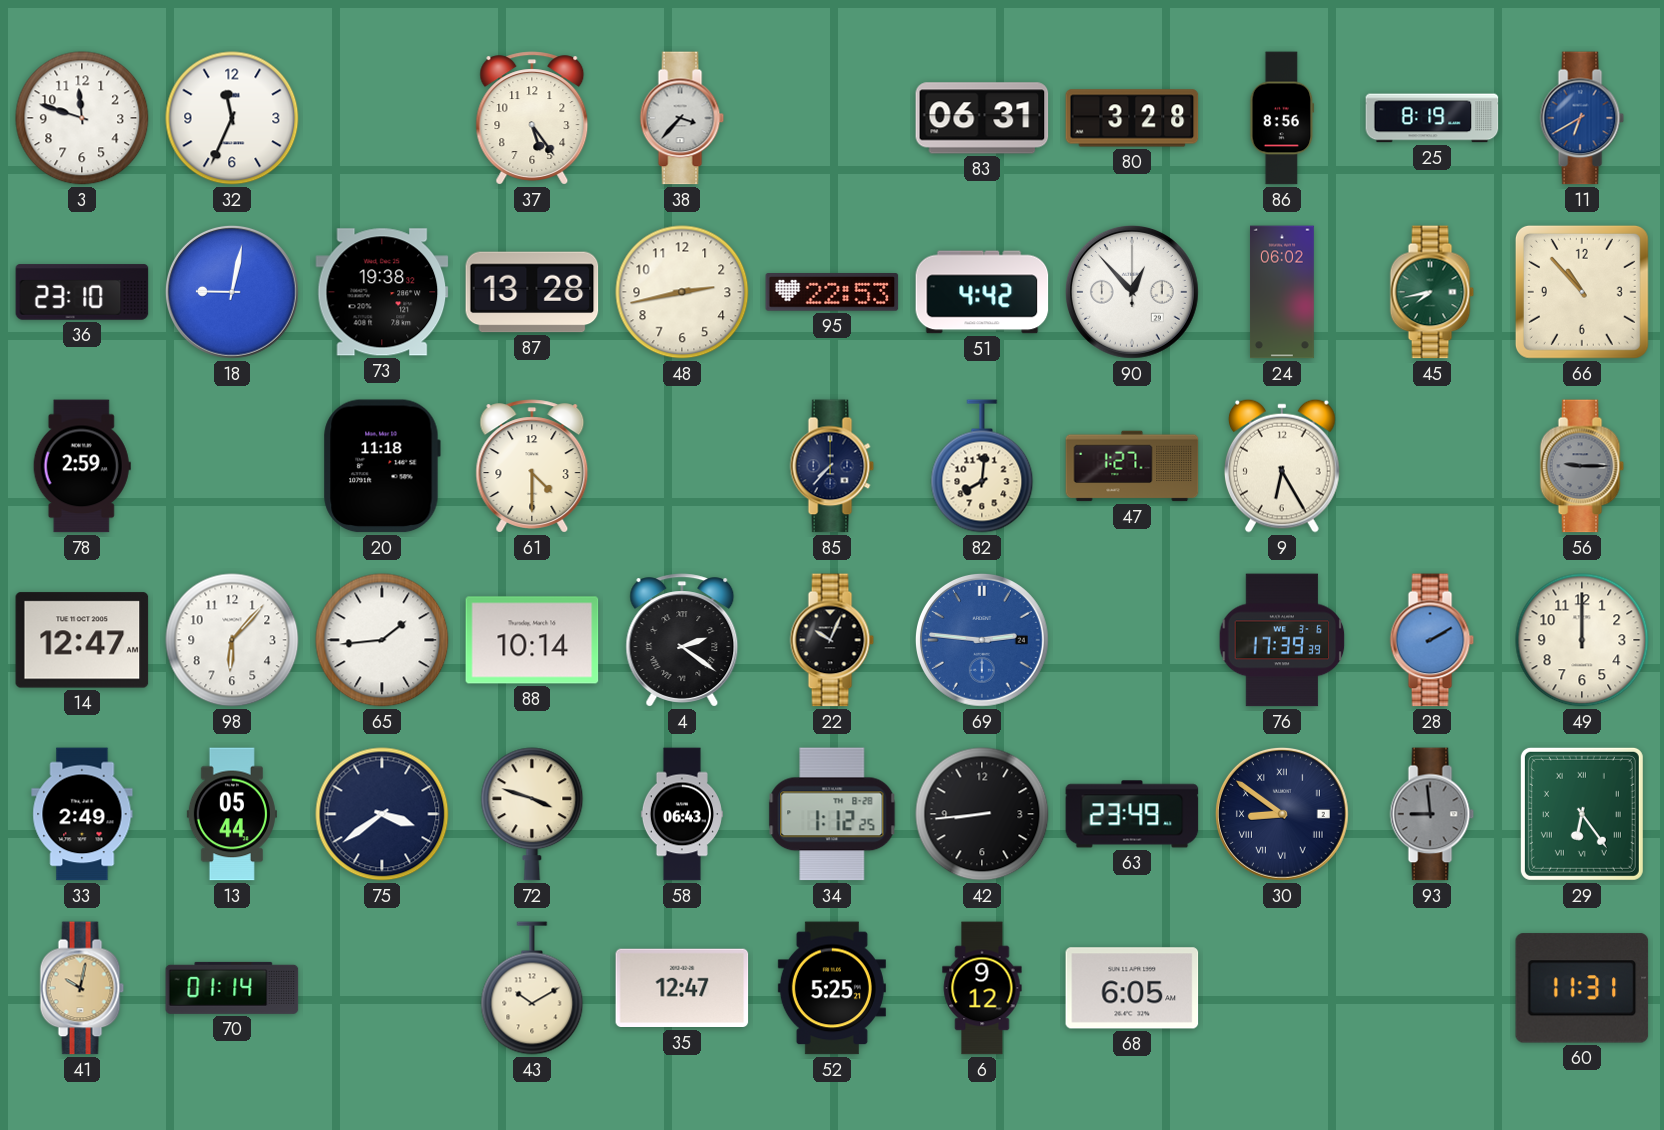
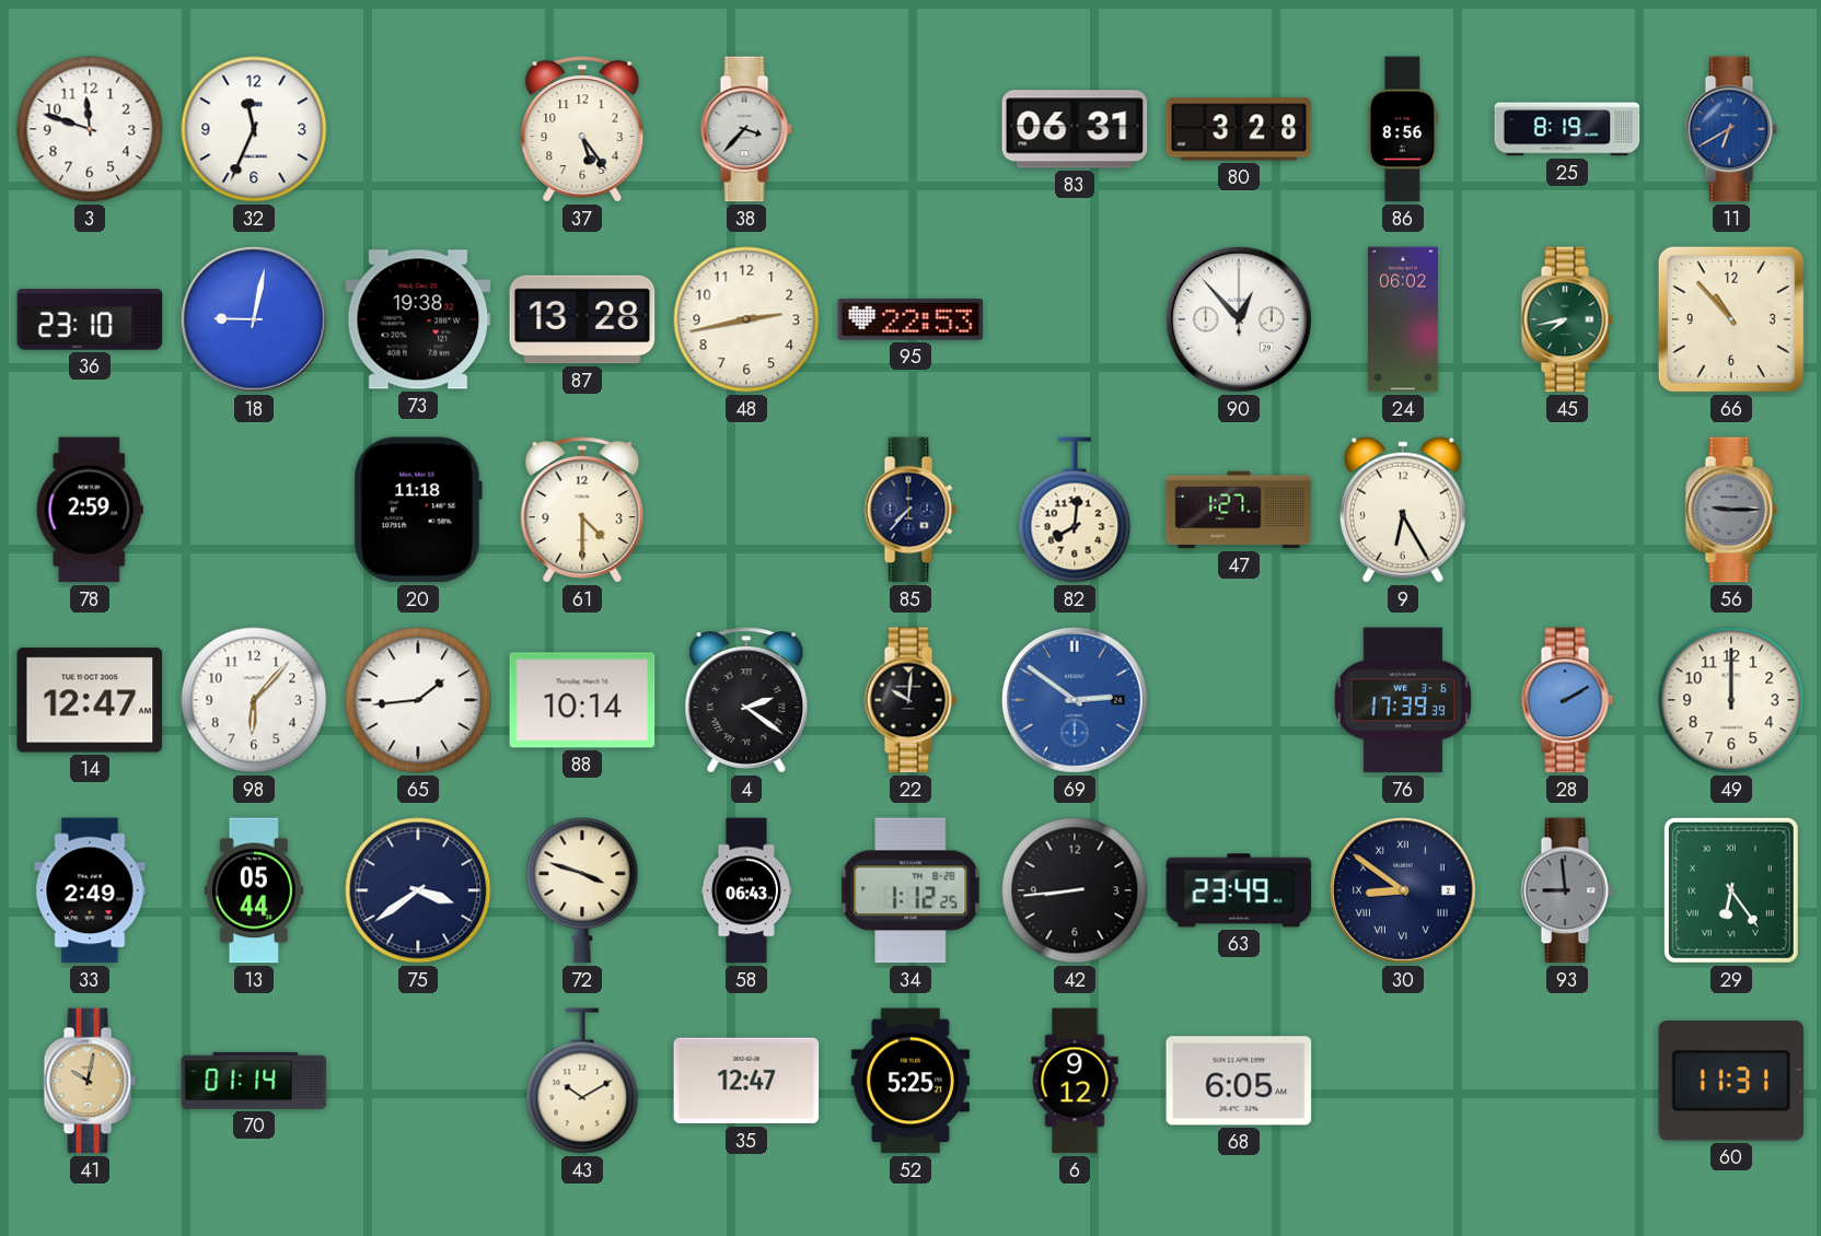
51: 4:42 -> none
22: 10:04 -> 10:01
69: 2:46 -> 2:51
